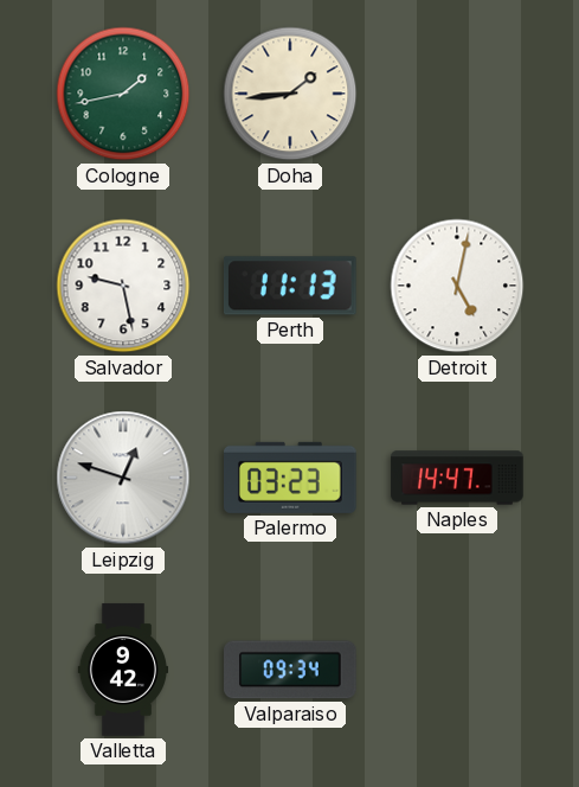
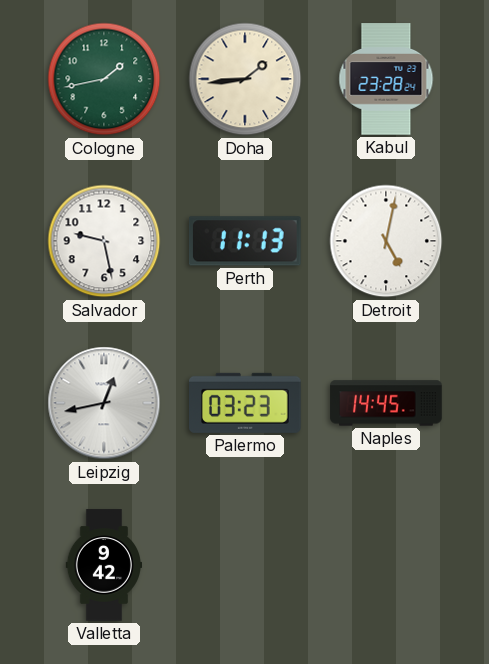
Kabul: none -> 23:28
Leipzig: 12:48 -> 12:43
Naples: 14:47 -> 14:45
Valparaiso: 09:34 -> none
